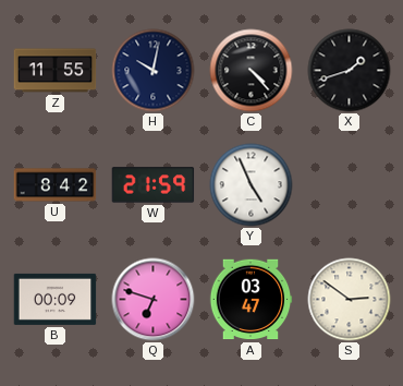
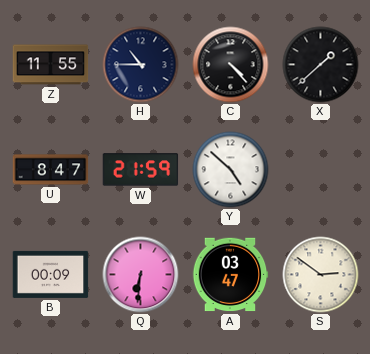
H: 10:02 -> 10:45
X: 1:42 -> 1:38
U: 8:42 -> 8:47
Y: 4:56 -> 4:52
Q: 6:48 -> 6:31
